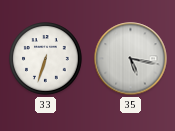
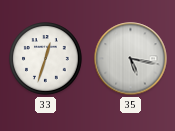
33: 6:33 -> 12:33
